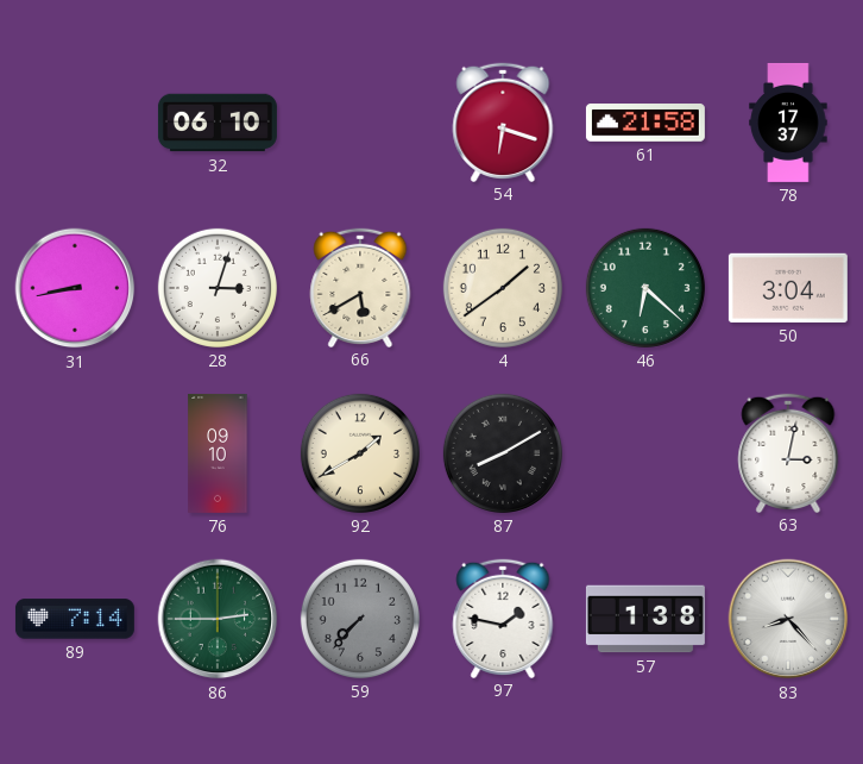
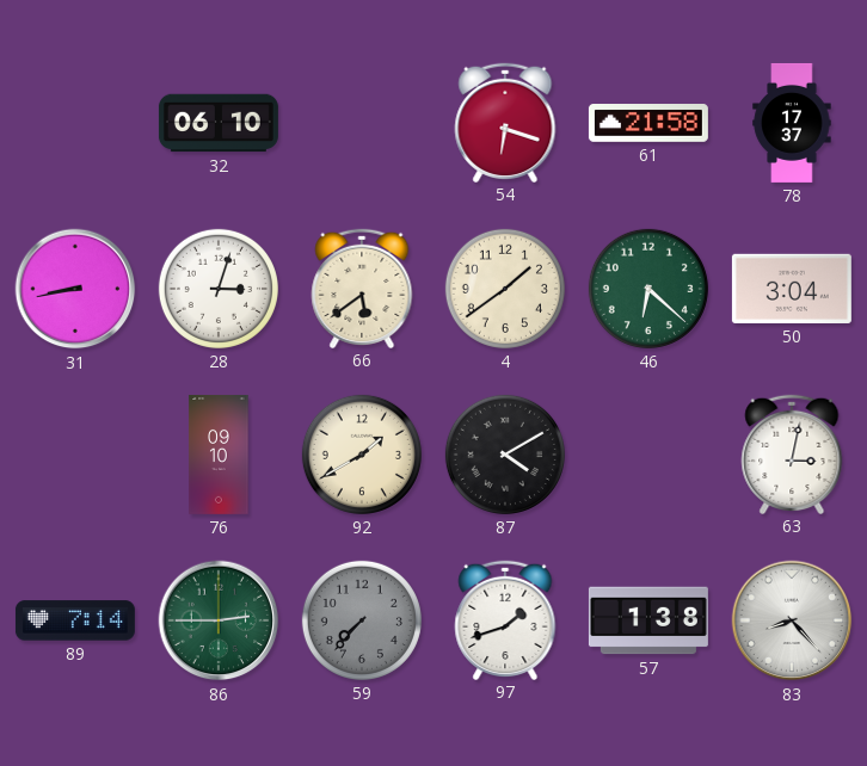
66: 5:40 -> 5:39
87: 8:10 -> 4:10
97: 1:47 -> 1:42
